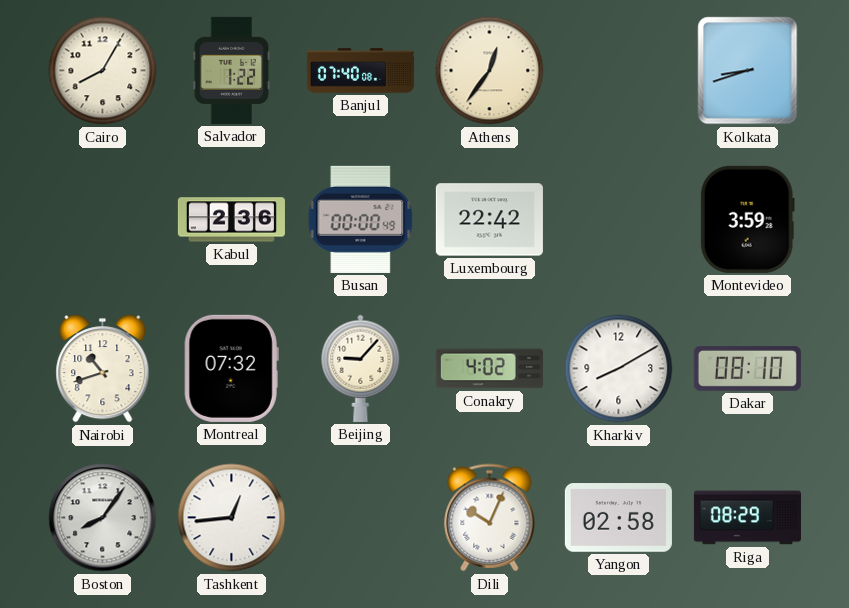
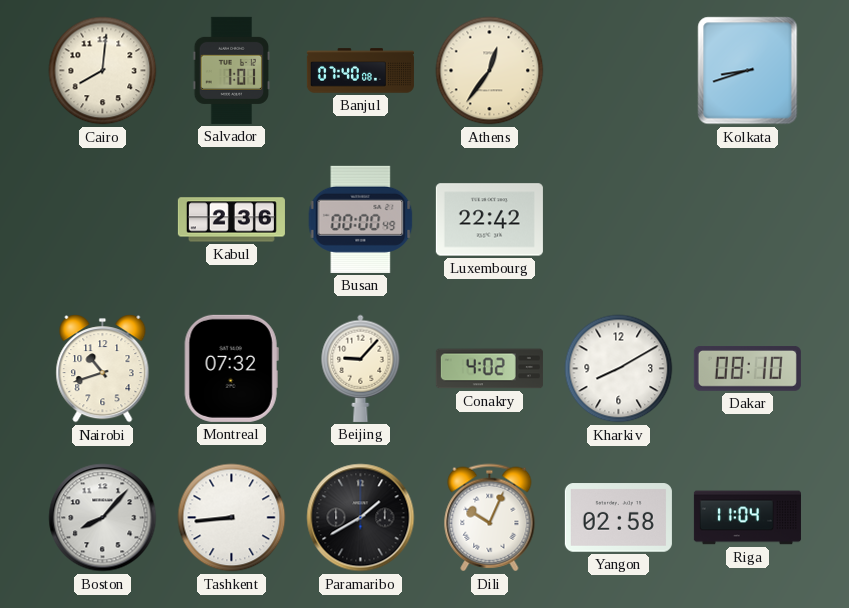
Cairo: 8:05 -> 8:01
Salvador: 1:22 -> 1:01
Montevideo: 3:59 -> none
Boston: 8:06 -> 8:07
Tashkent: 12:44 -> 8:44
Paramaribo: none -> 1:40
Riga: 08:29 -> 11:04
